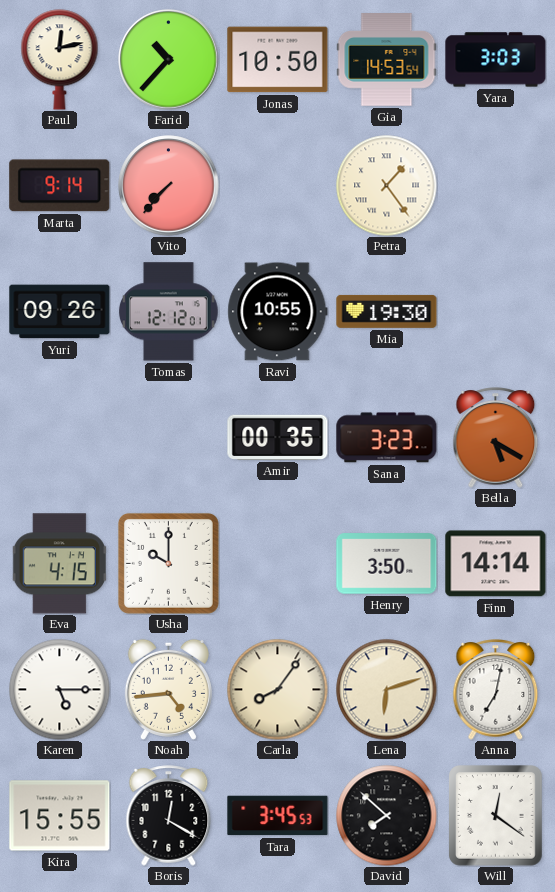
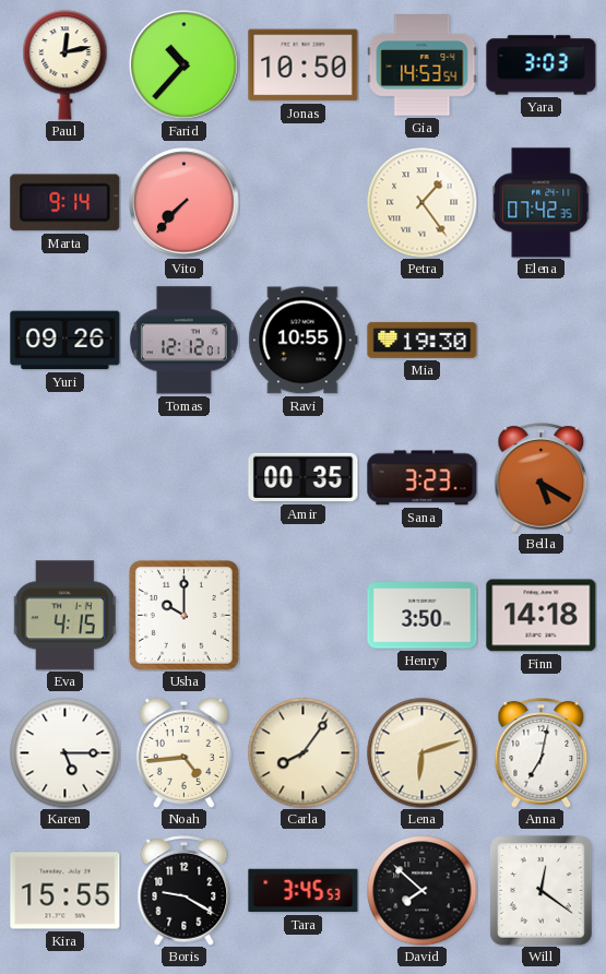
Elena: none -> 07:42
Finn: 14:14 -> 14:18
Boris: 12:20 -> 9:20
